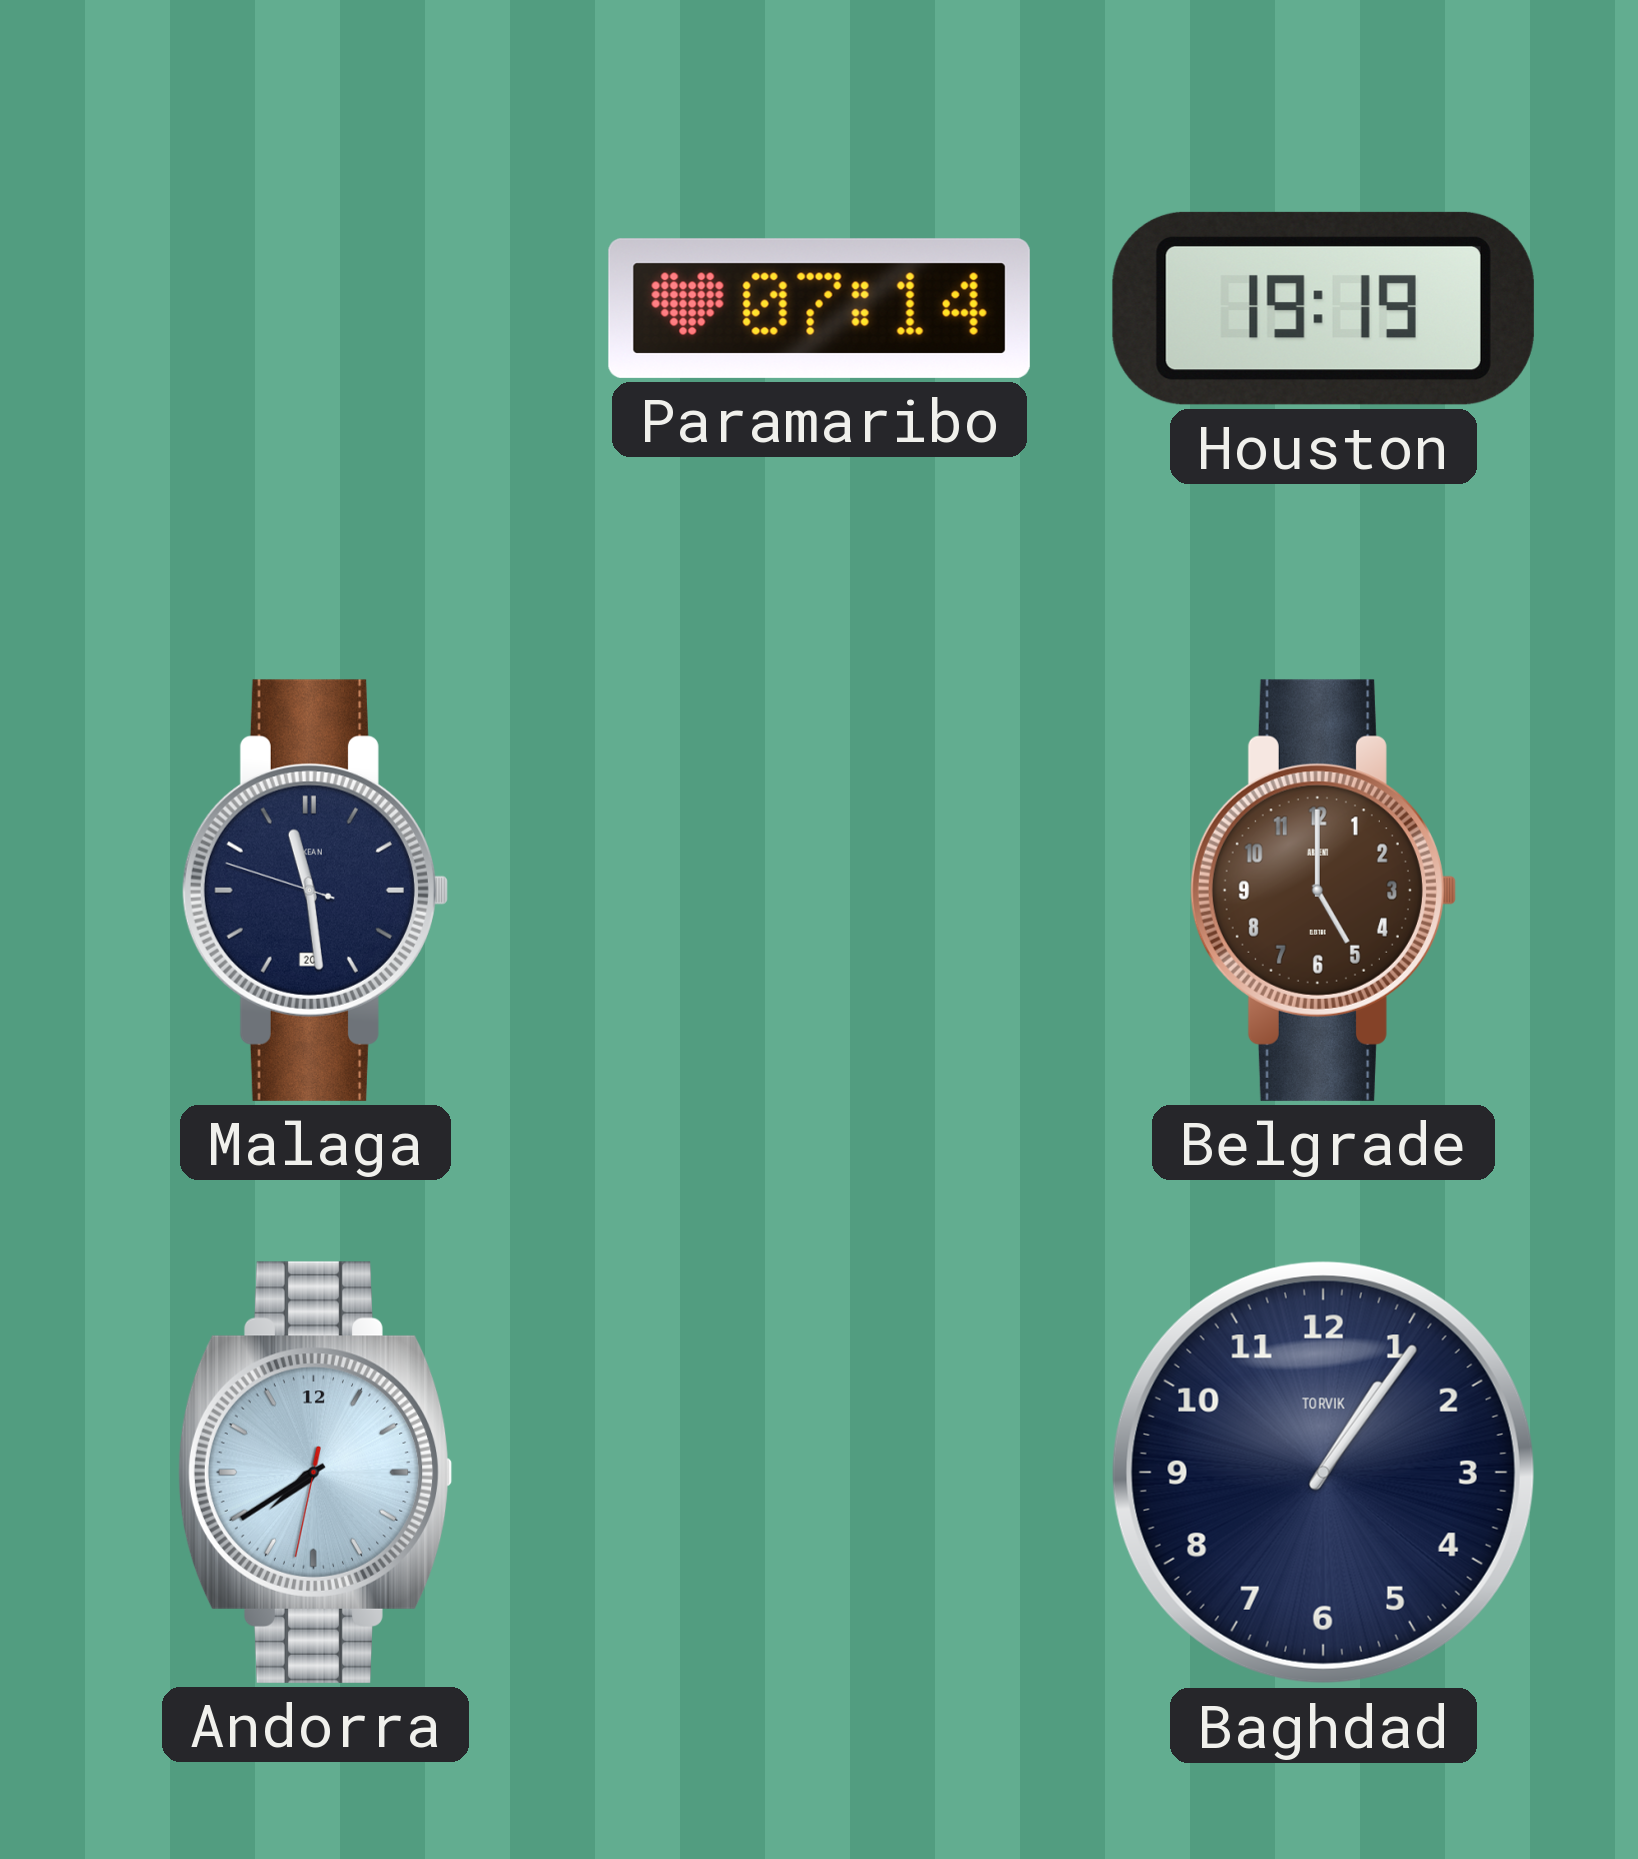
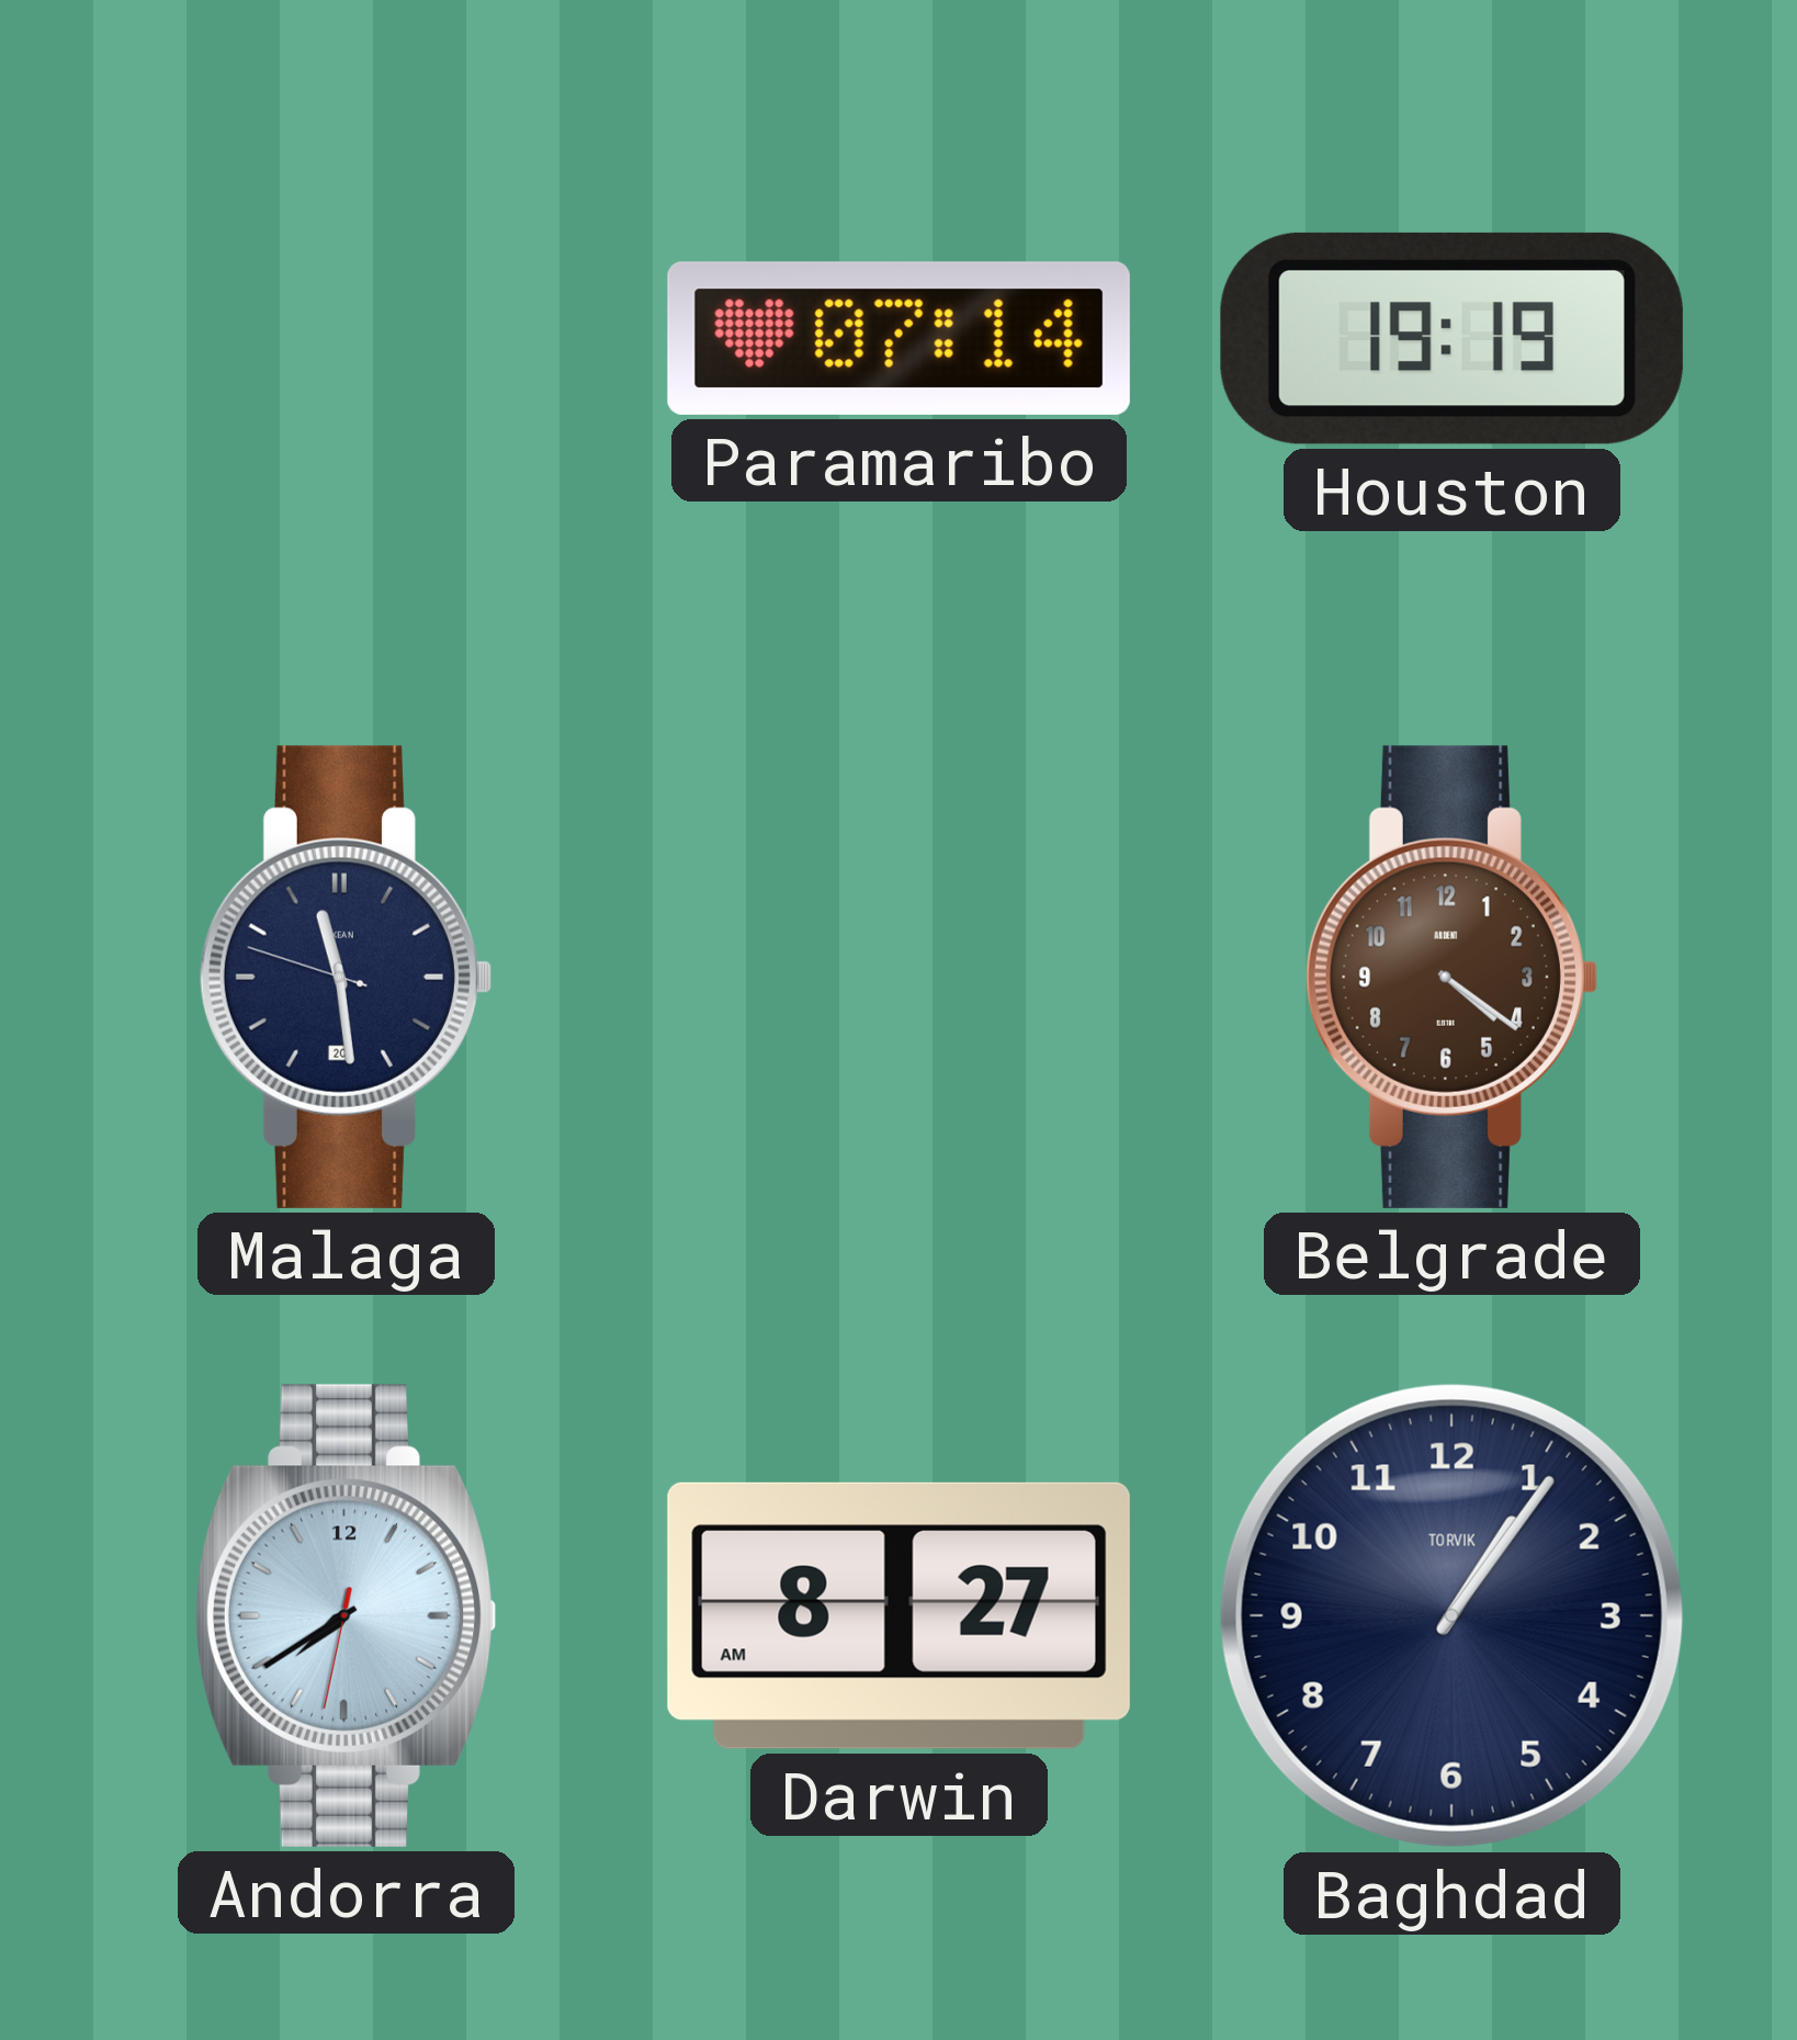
Belgrade: 5:00 -> 4:21
Darwin: none -> 8:27
